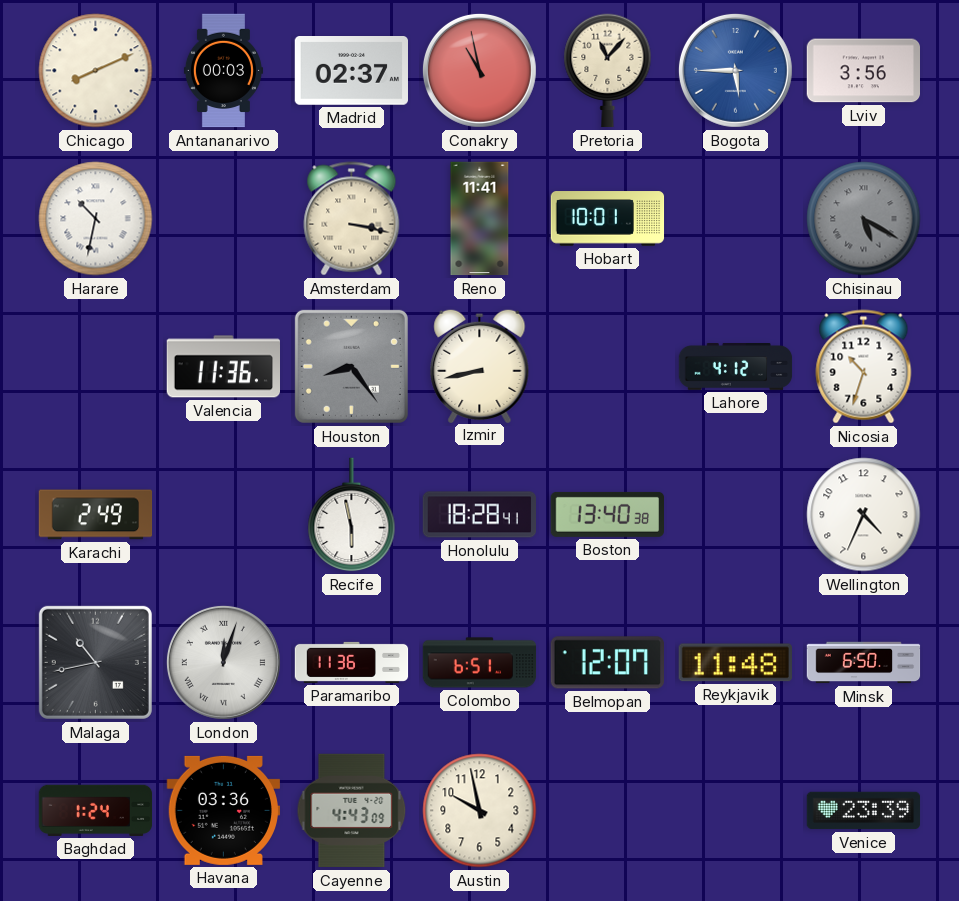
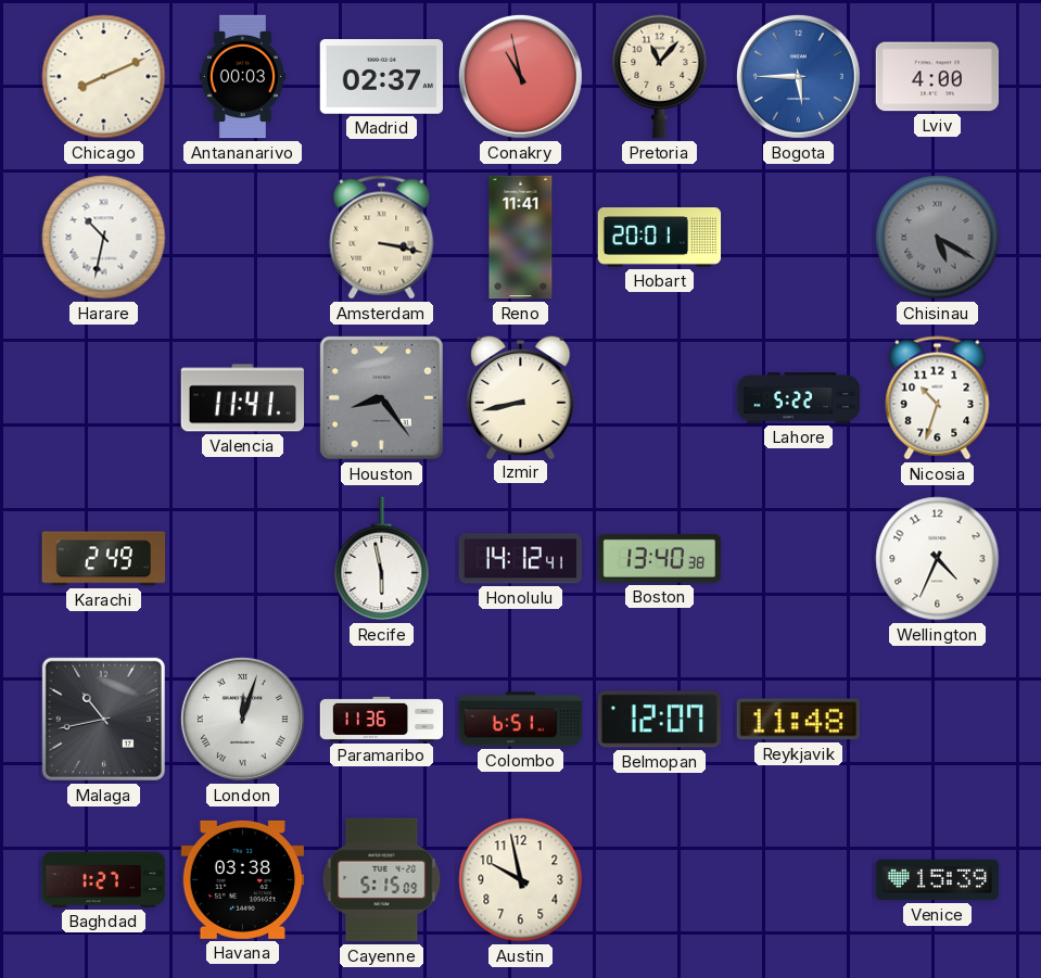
Lviv: 3:56 -> 4:00
Hobart: 10:01 -> 20:01
Valencia: 11:36 -> 11:41
Lahore: 4:12 -> 5:22
Honolulu: 18:28 -> 14:12
Minsk: 6:50 -> none
Baghdad: 1:24 -> 1:27
Havana: 03:36 -> 03:38
Cayenne: 4:43 -> 5:15
Venice: 23:39 -> 15:39
